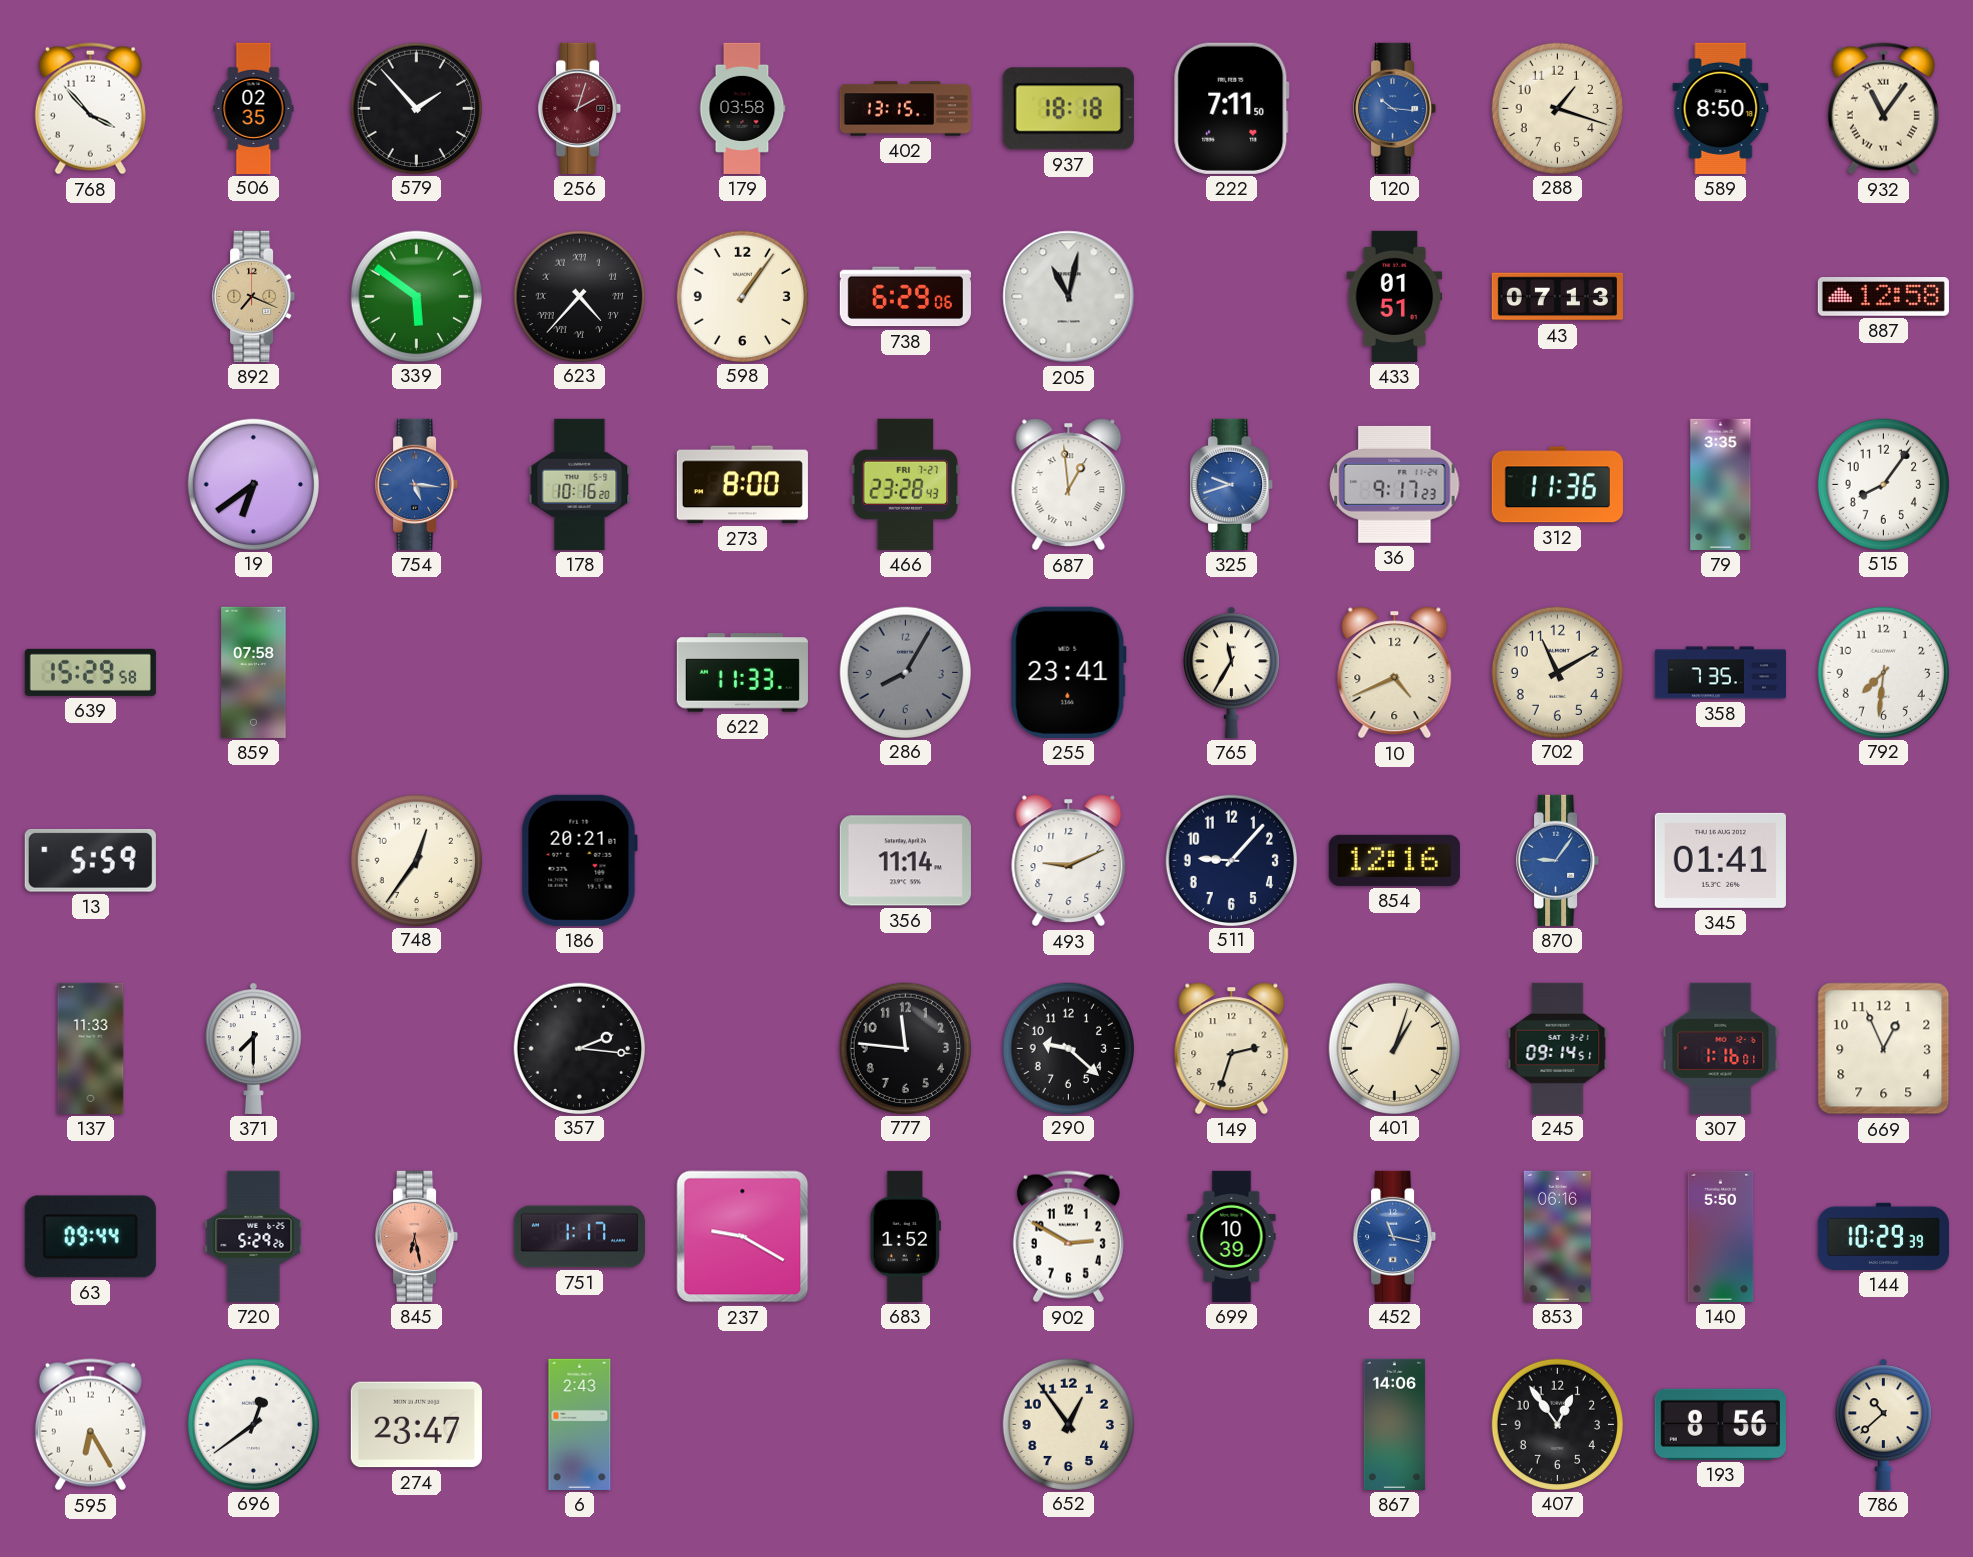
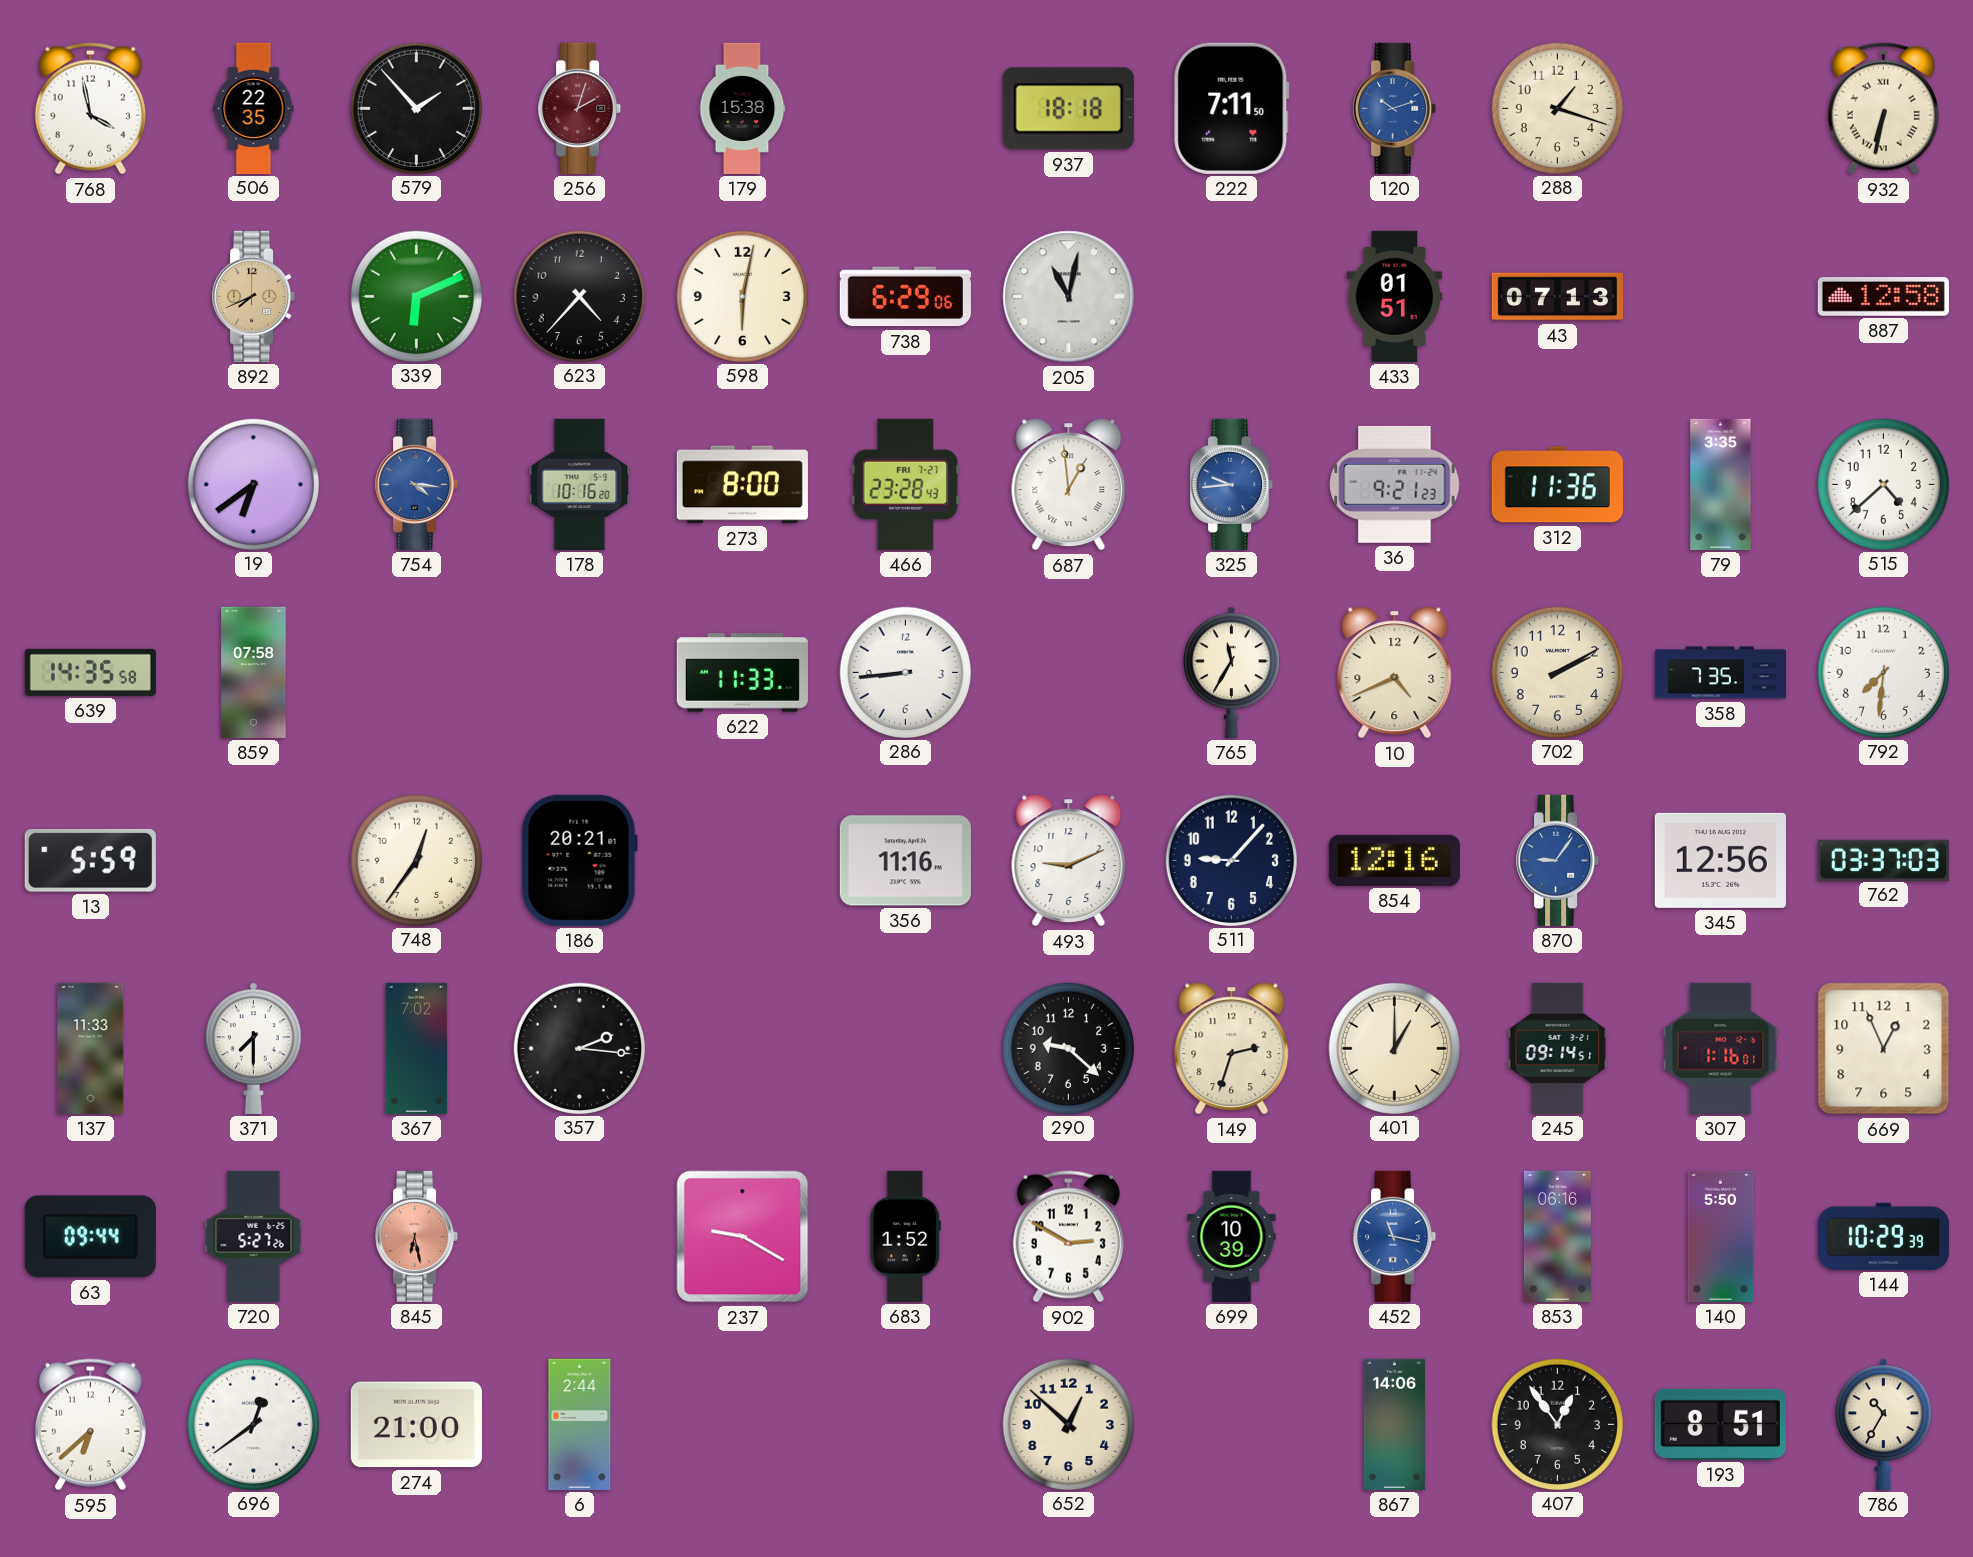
768: 3:53 -> 3:58
506: 02:35 -> 22:35
179: 03:58 -> 15:38
402: 13:15 -> none
120: 10:16 -> 10:12
589: 8:50 -> none
932: 11:06 -> 6:32
892: 7:19 -> 7:41
339: 5:51 -> 6:11
623 numerals: Roman -> Arabic
598: 1:06 -> 6:02
754: 5:16 -> 4:16
325: 9:42 -> 9:44
36: 9:17 -> 9:21
515: 8:06 -> 4:38
639: 15:29 -> 14:35
286: 8:05 -> 8:44
286 dial: grey -> white
255: 23:41 -> none
702: 11:10 -> 2:10
356: 11:14 -> 11:16
345: 01:41 -> 12:56
762: none -> 03:37
367: none -> 7:02
777: 11:46 -> none
401: 1:03 -> 1:00
720: 5:29 -> 5:27
751: 1:17 -> none
595: 6:25 -> 6:38
274: 23:47 -> 21:00
6: 2:43 -> 2:44
652: 12:54 -> 12:52
193: 8:56 -> 8:51
786: 10:38 -> 10:35
